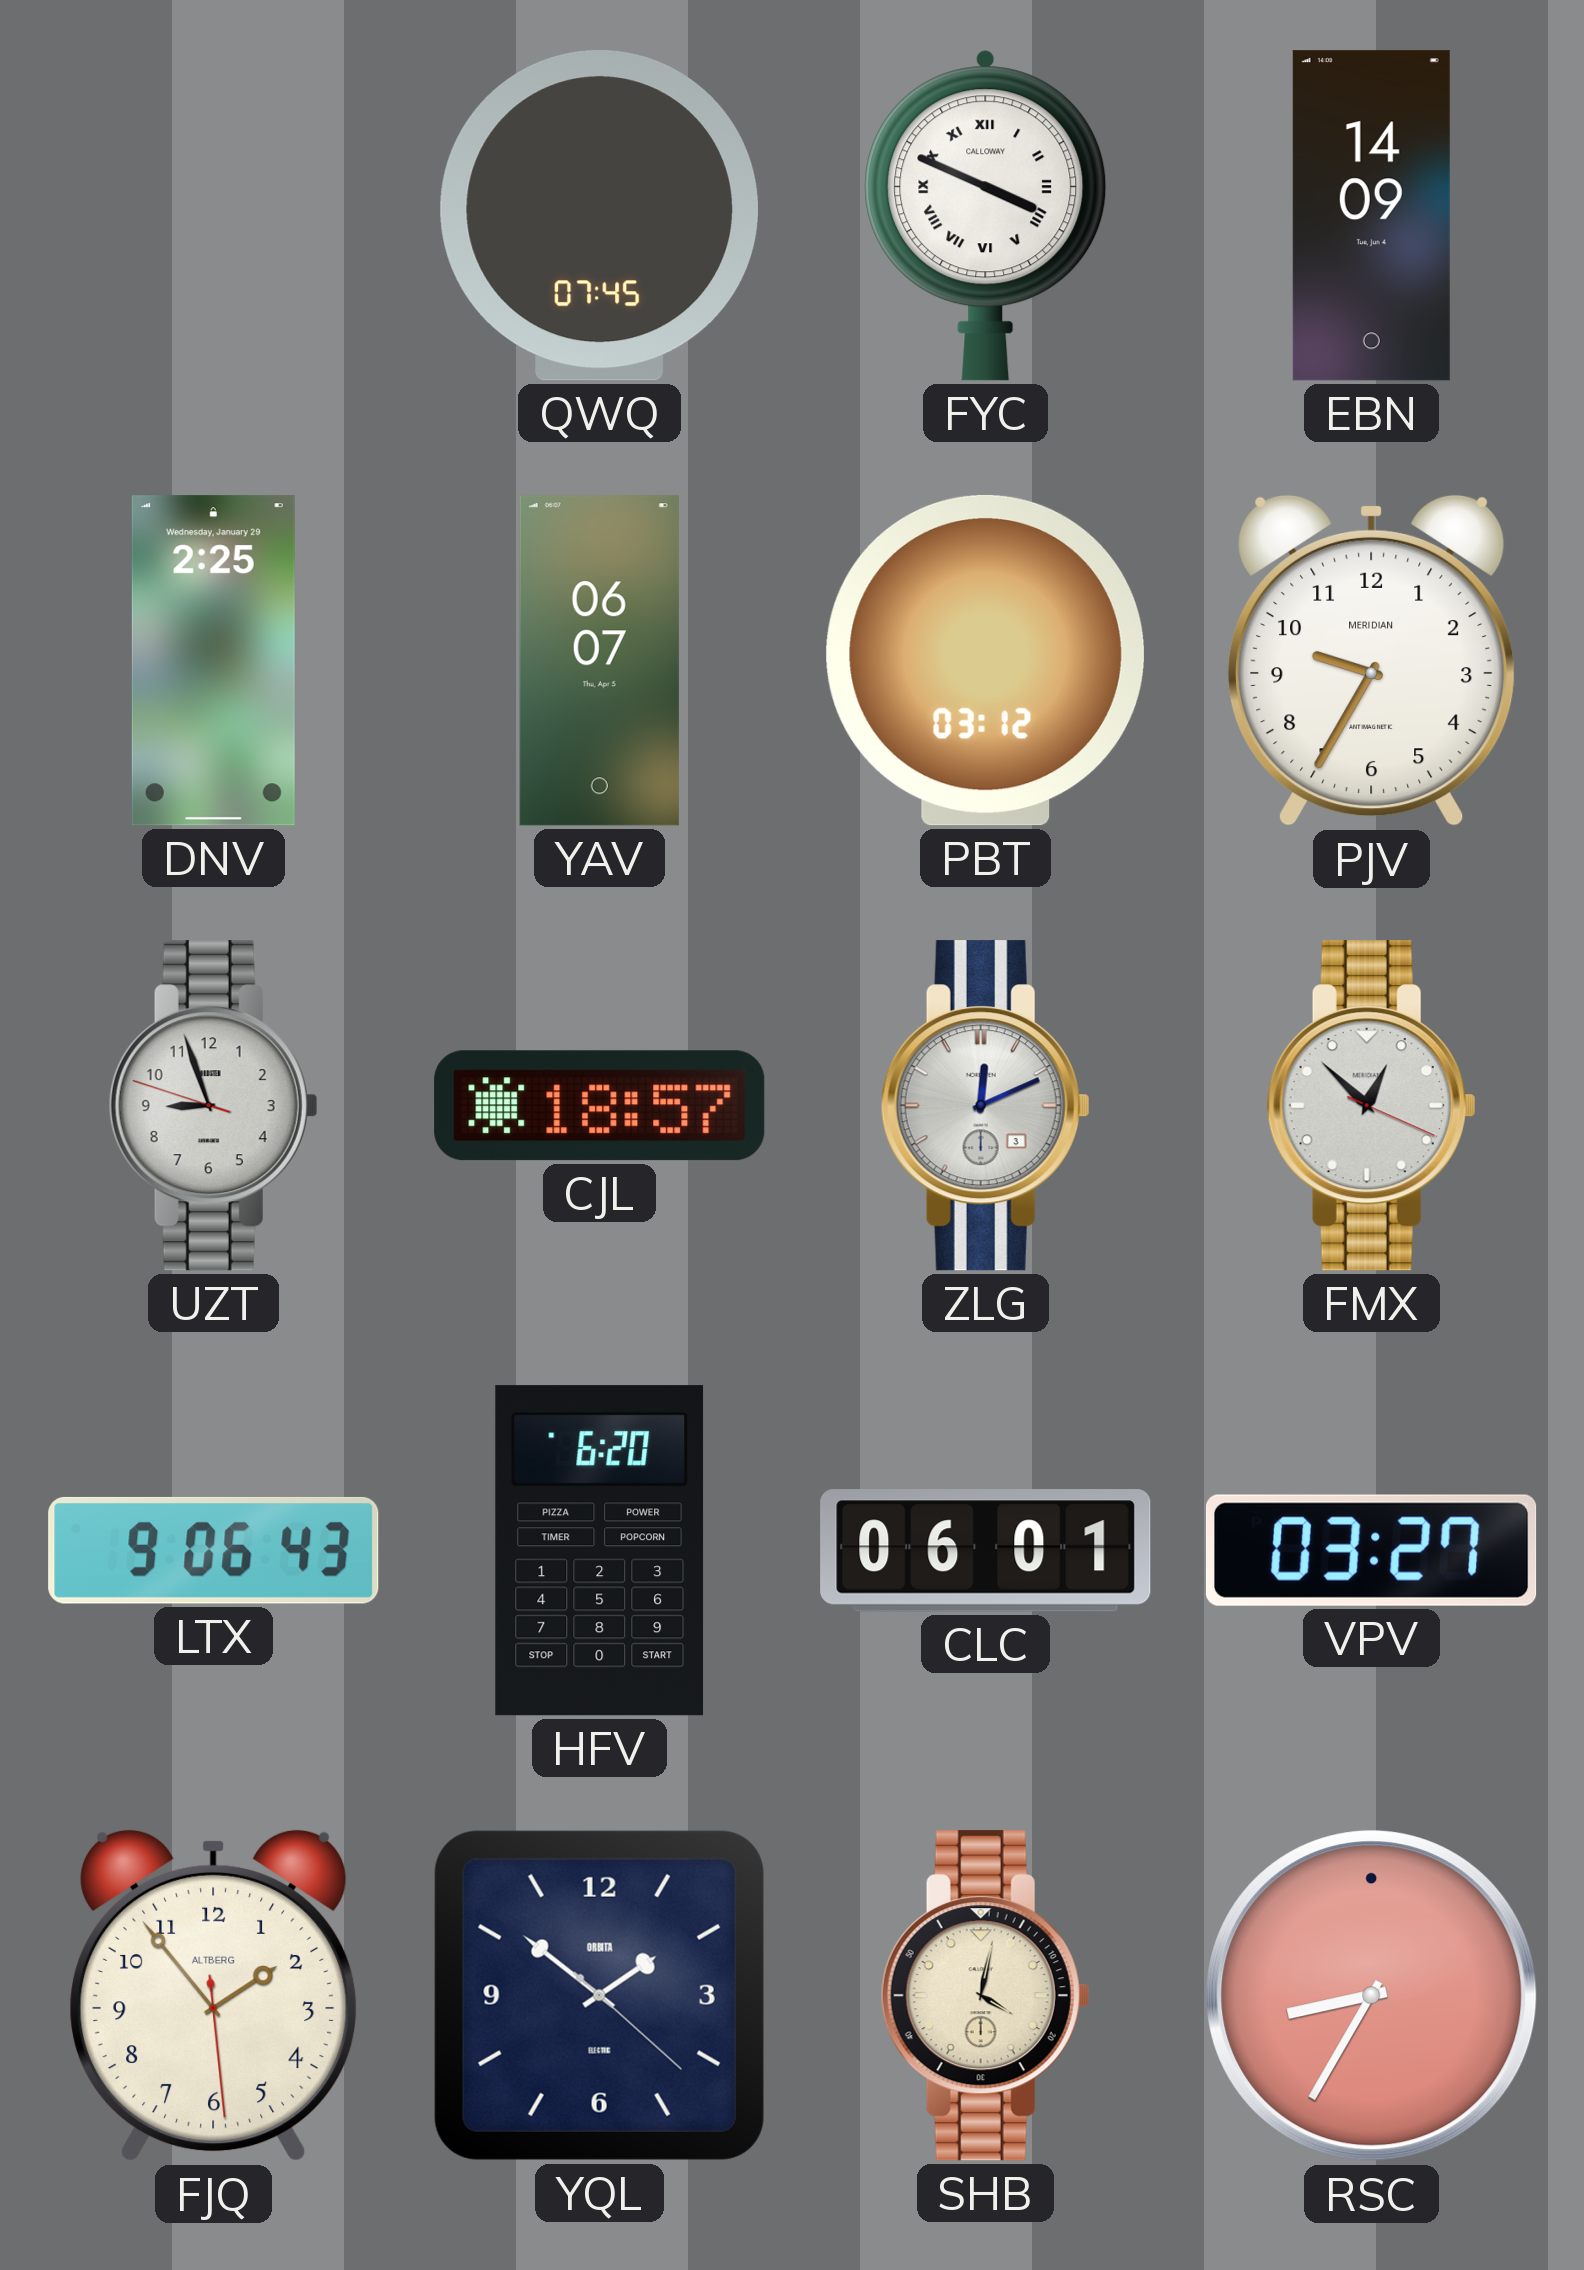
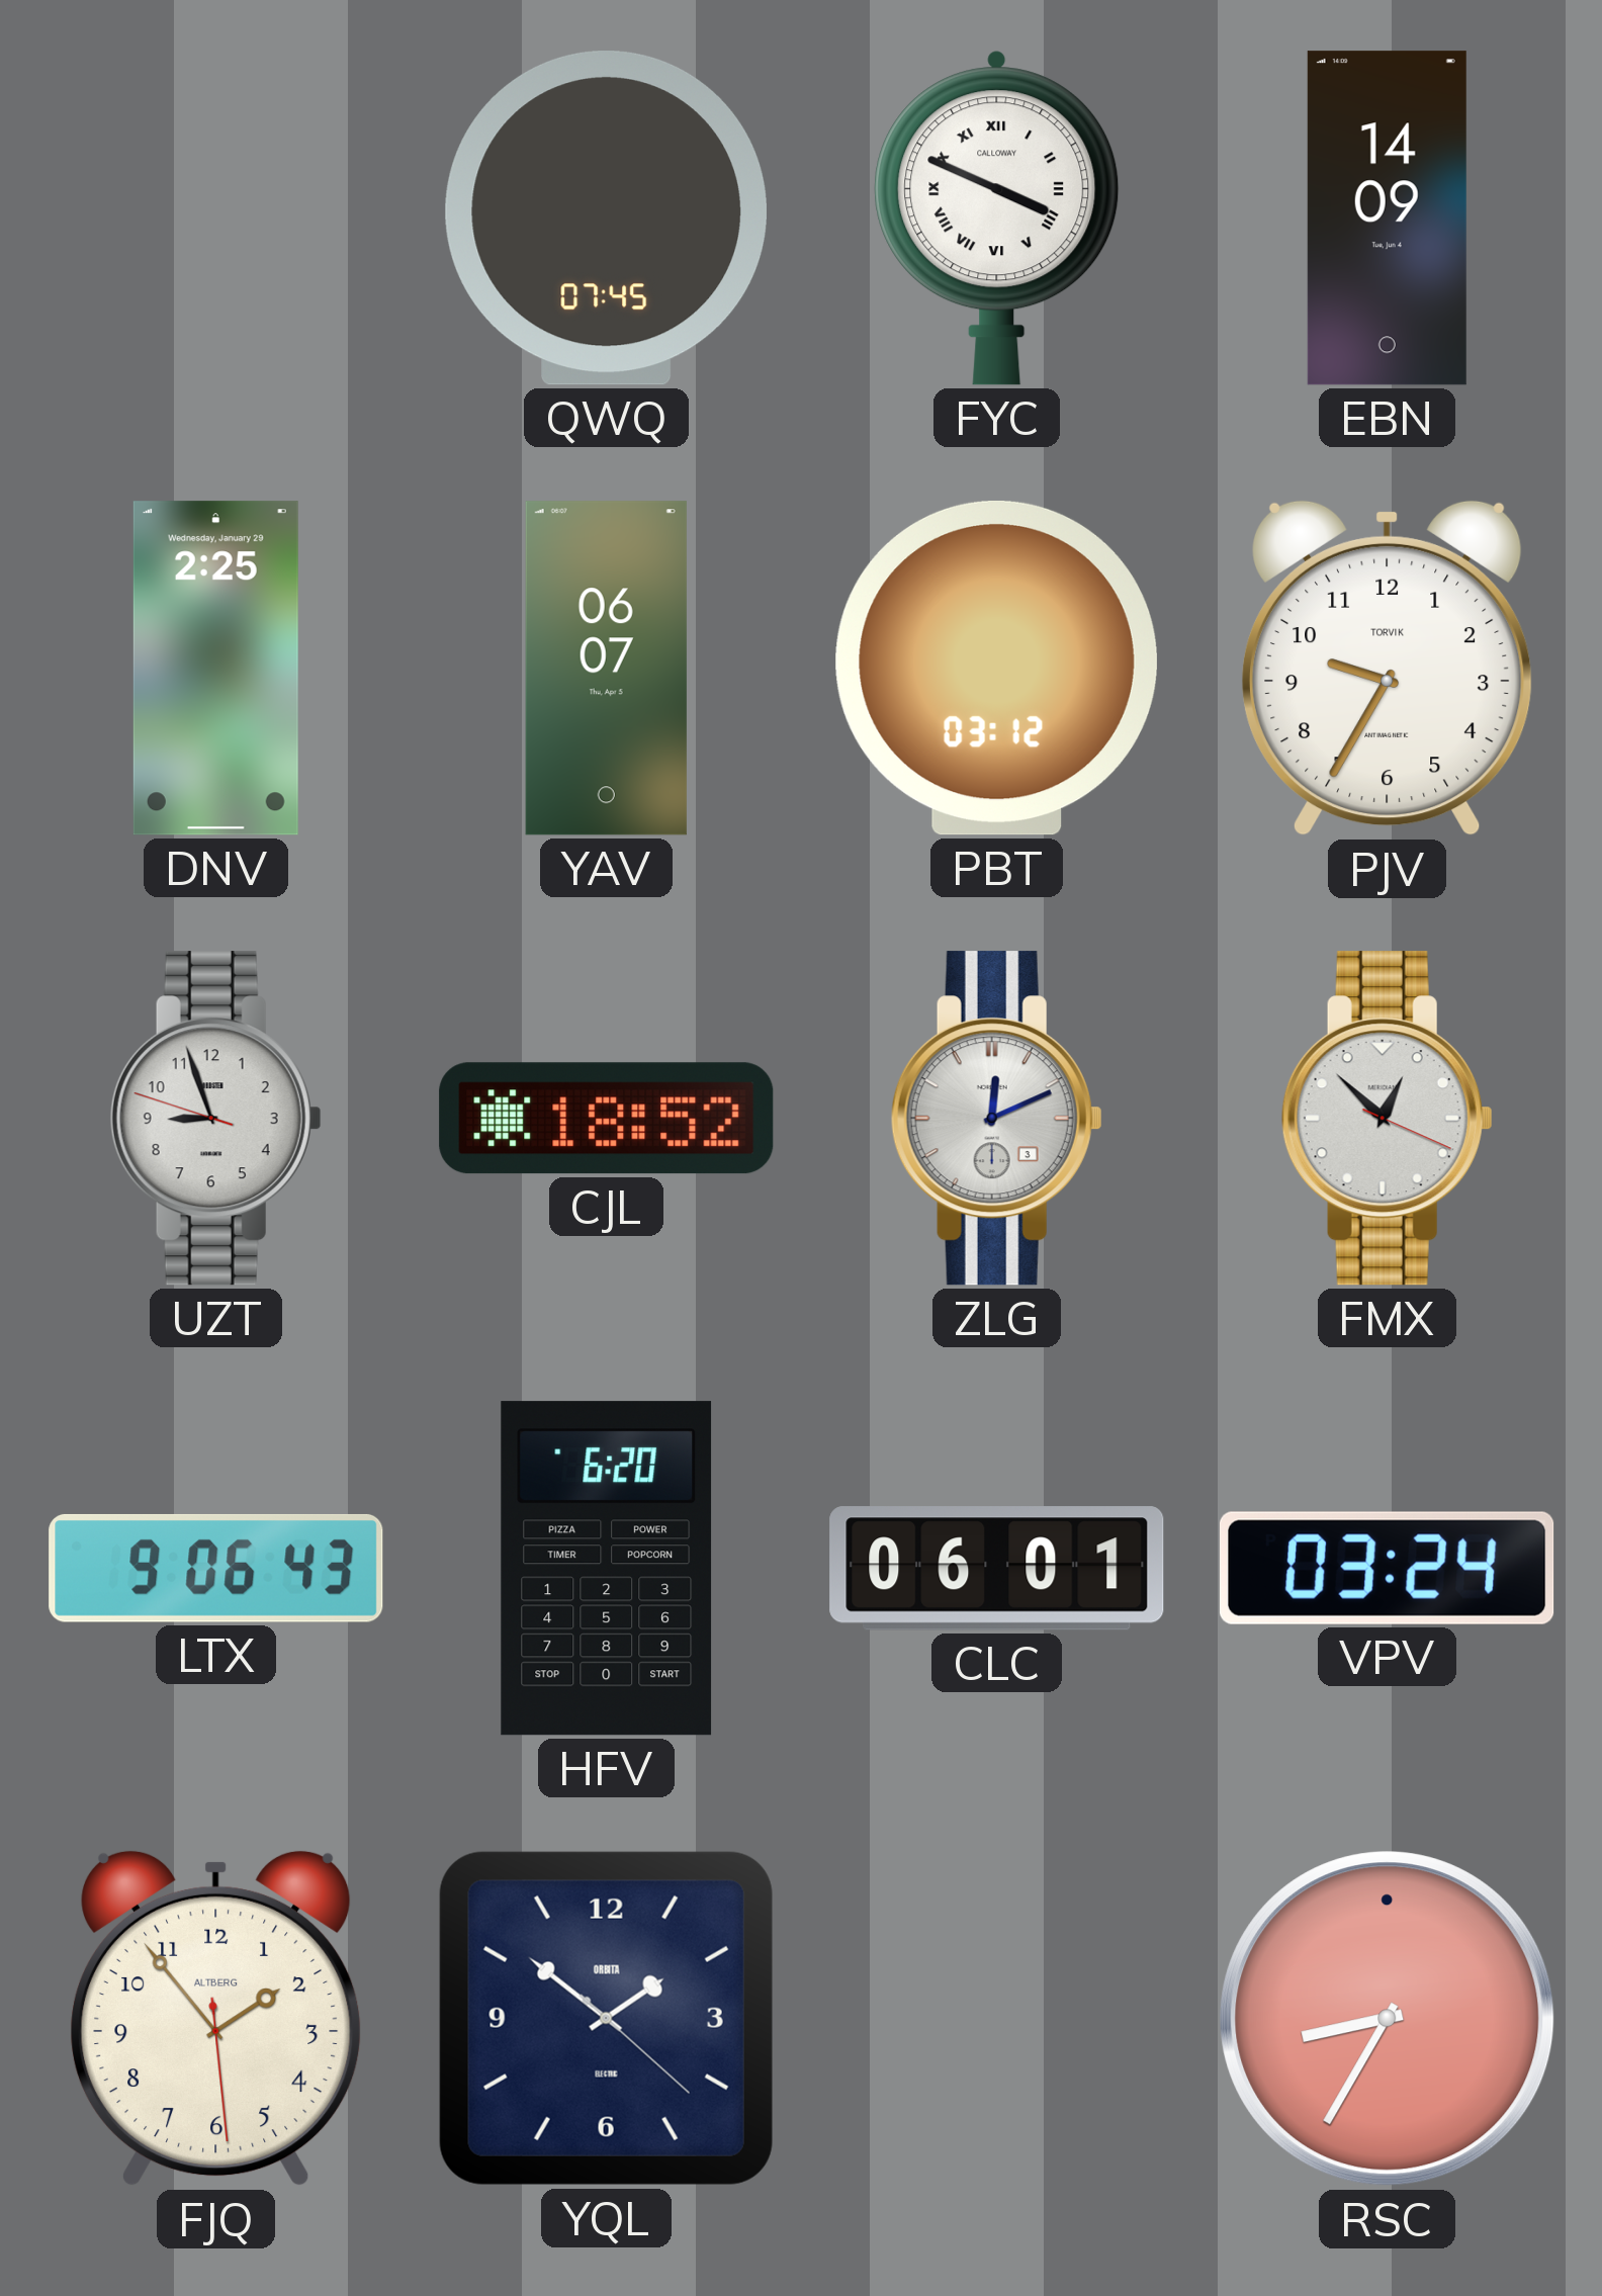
PJV brand: MERIDIAN -> TORVIK
CJL: 18:57 -> 18:52
VPV: 03:27 -> 03:24
SHB: 4:02 -> none
